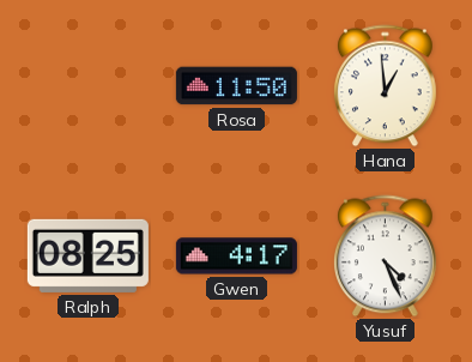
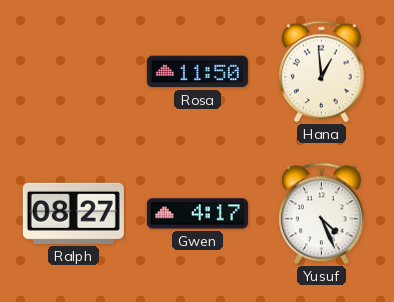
Ralph: 08:25 -> 08:27
